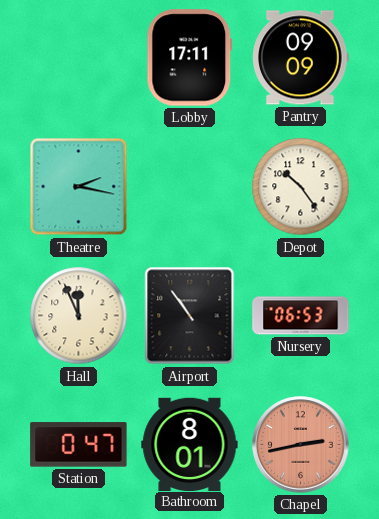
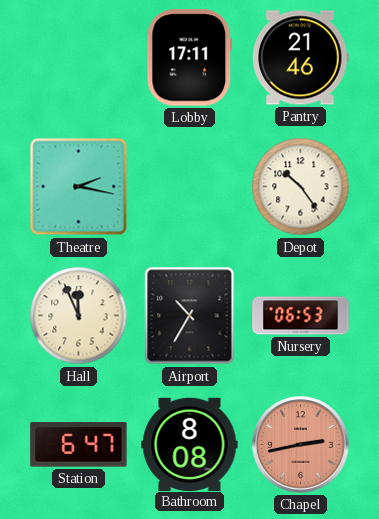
Pantry: 09:09 -> 21:46
Airport: 10:54 -> 10:35
Station: 0:47 -> 6:47
Bathroom: 8:01 -> 8:08
